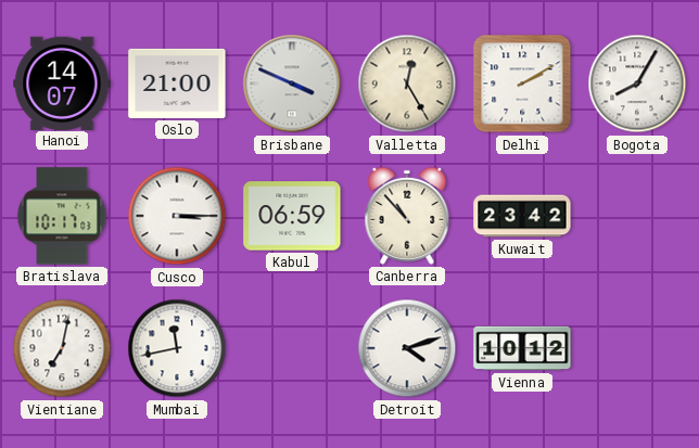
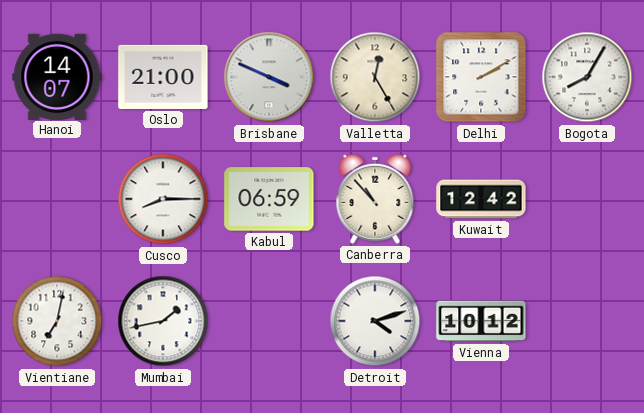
Bratislava: 10:17 -> none
Cusco: 3:15 -> 8:15
Kuwait: 23:42 -> 12:42
Mumbai: 11:43 -> 1:43
